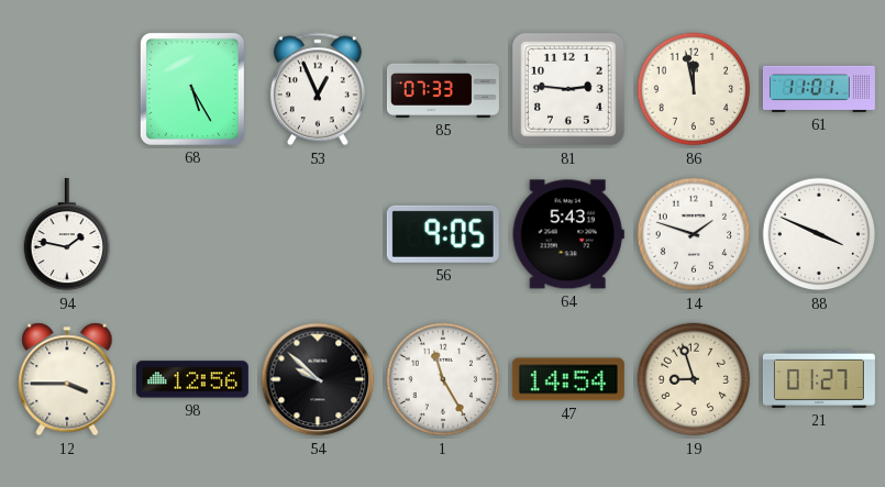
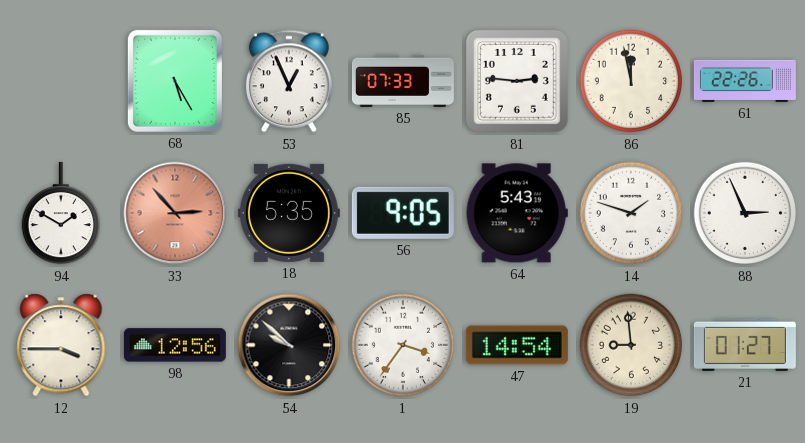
61: 11:01 -> 22:26
94: 1:47 -> 1:50
33: none -> 2:53
18: none -> 5:35
88: 3:49 -> 2:56
1: 11:25 -> 3:36
19: 8:57 -> 8:59
